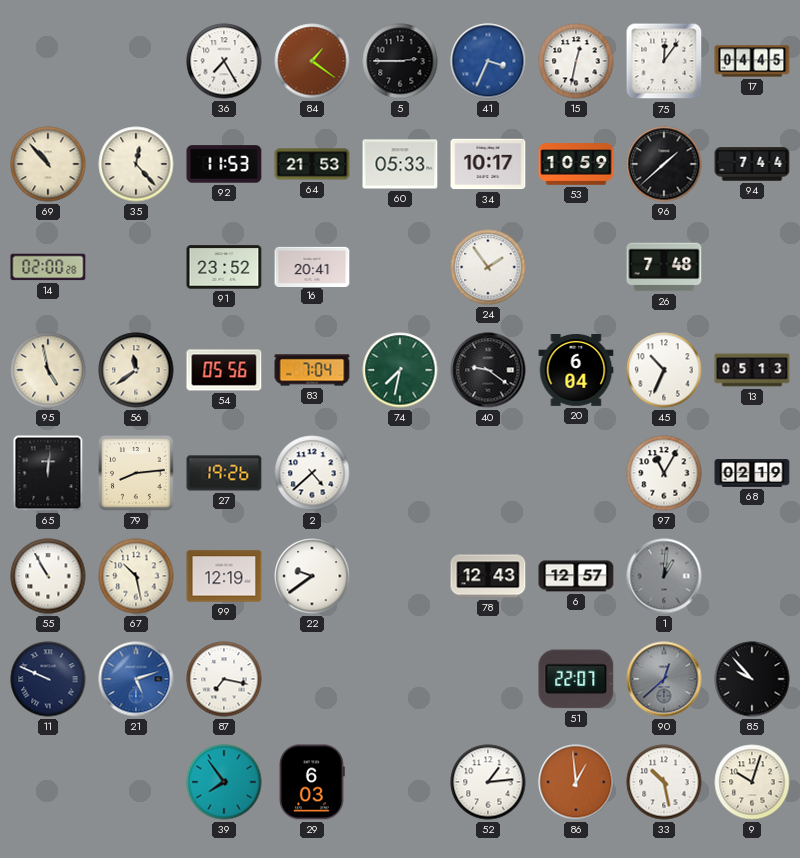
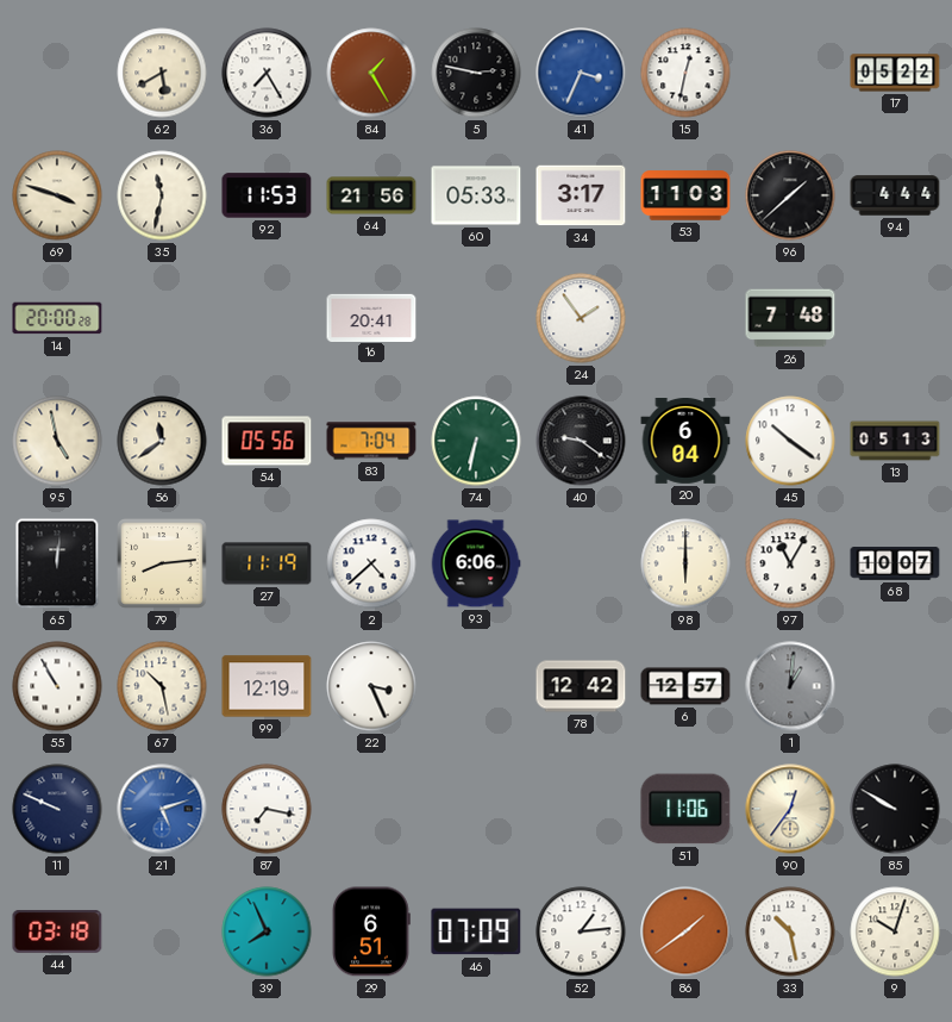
62: none -> 5:40
84: 1:21 -> 1:25
5: 2:45 -> 2:47
75: 12:06 -> none
17: 04:45 -> 05:22
69: 10:53 -> 3:48
35: 12:23 -> 11:32
64: 21:53 -> 21:56
34: 10:17 -> 3:17
53: 10:59 -> 11:03
94: 7:44 -> 4:44
14: 02:00 -> 20:00
91: 23:52 -> none
74: 7:32 -> 6:32
45: 10:34 -> 10:21
27: 19:26 -> 11:19
93: none -> 6:06
98: none -> 6:00
68: 02:19 -> 10:07
22: 9:39 -> 3:26
78: 12:43 -> 12:42
51: 22:07 -> 11:06
90: 12:38 -> 12:36
90 dial: grey -> cream
85: 9:53 -> 9:50
44: none -> 03:18
39: 7:54 -> 7:56
29: 6:03 -> 6:51
46: none -> 07:09
86: 12:59 -> 1:39
